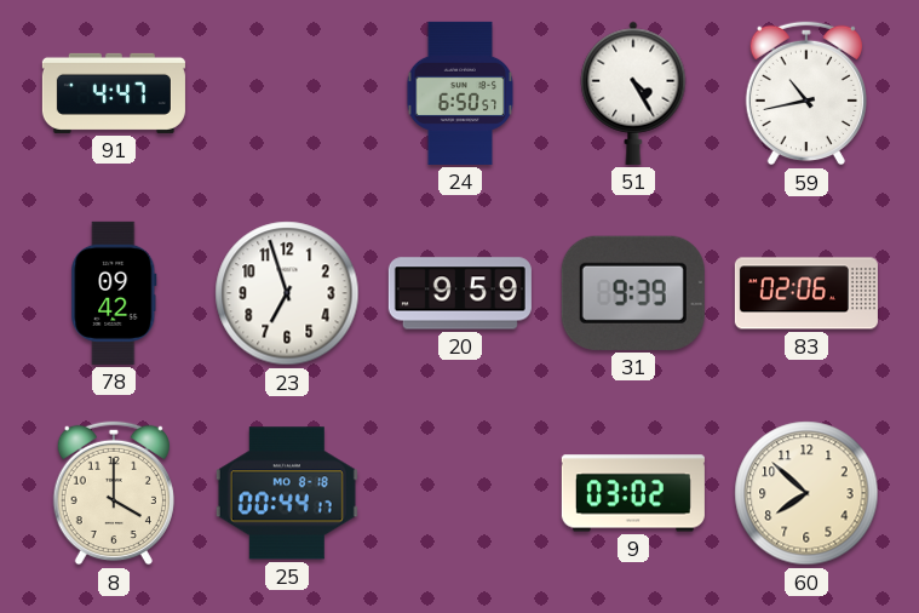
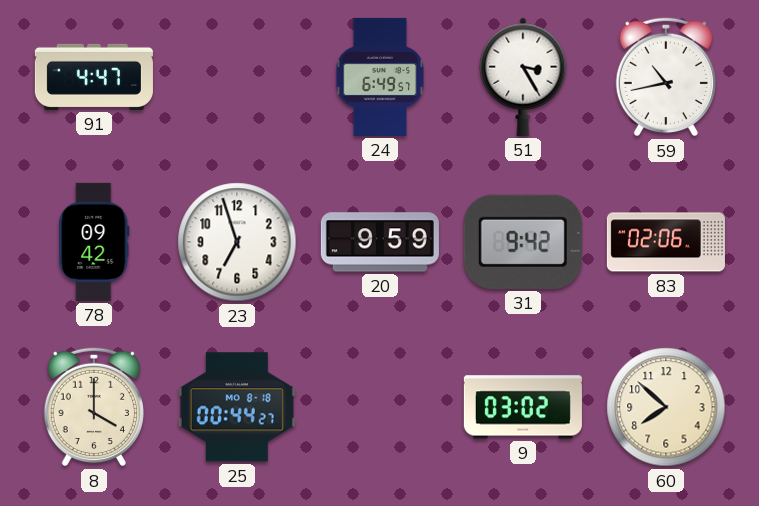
24: 6:50 -> 6:49
51: 4:25 -> 3:25
31: 9:39 -> 9:42
25: 00:44:17 -> 00:44:27
